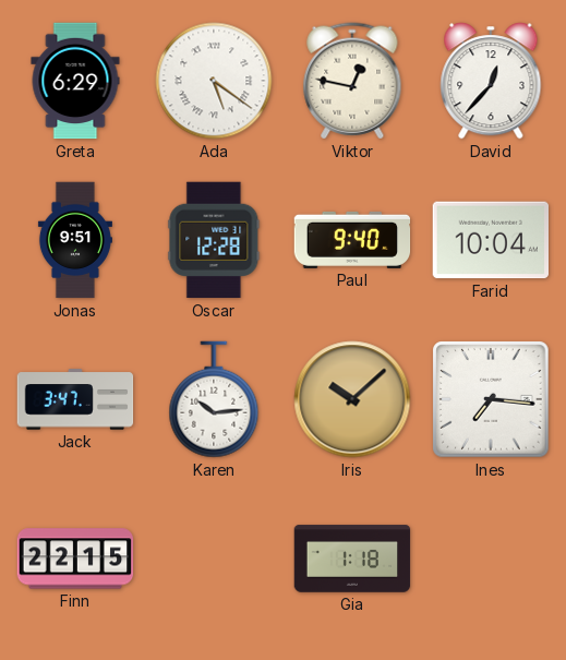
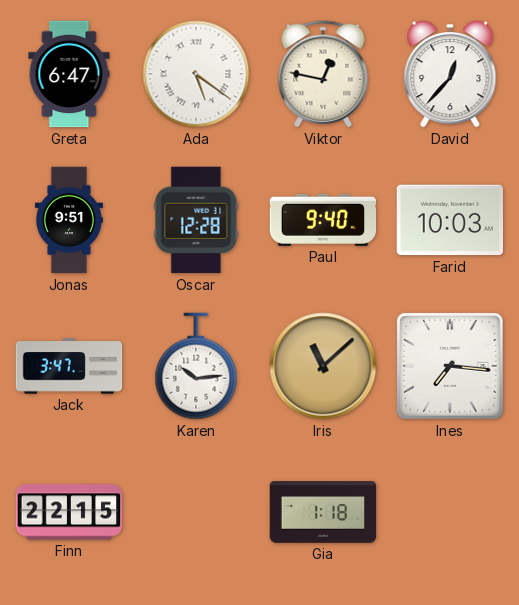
Greta: 6:29 -> 6:47
Farid: 10:04 -> 10:03
Iris: 10:08 -> 11:08
